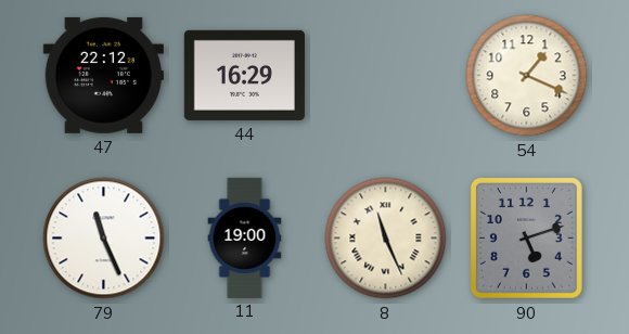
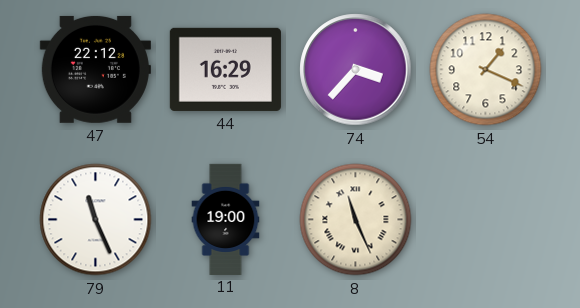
74: none -> 3:37
90: 5:12 -> none
